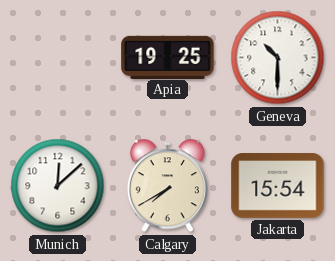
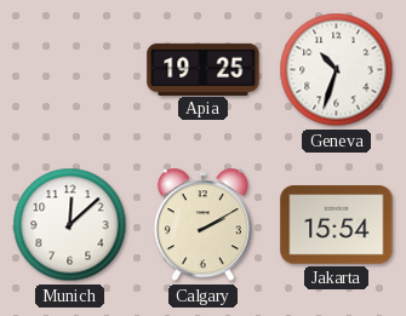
Geneva: 10:30 -> 10:33
Calgary: 7:40 -> 2:10
